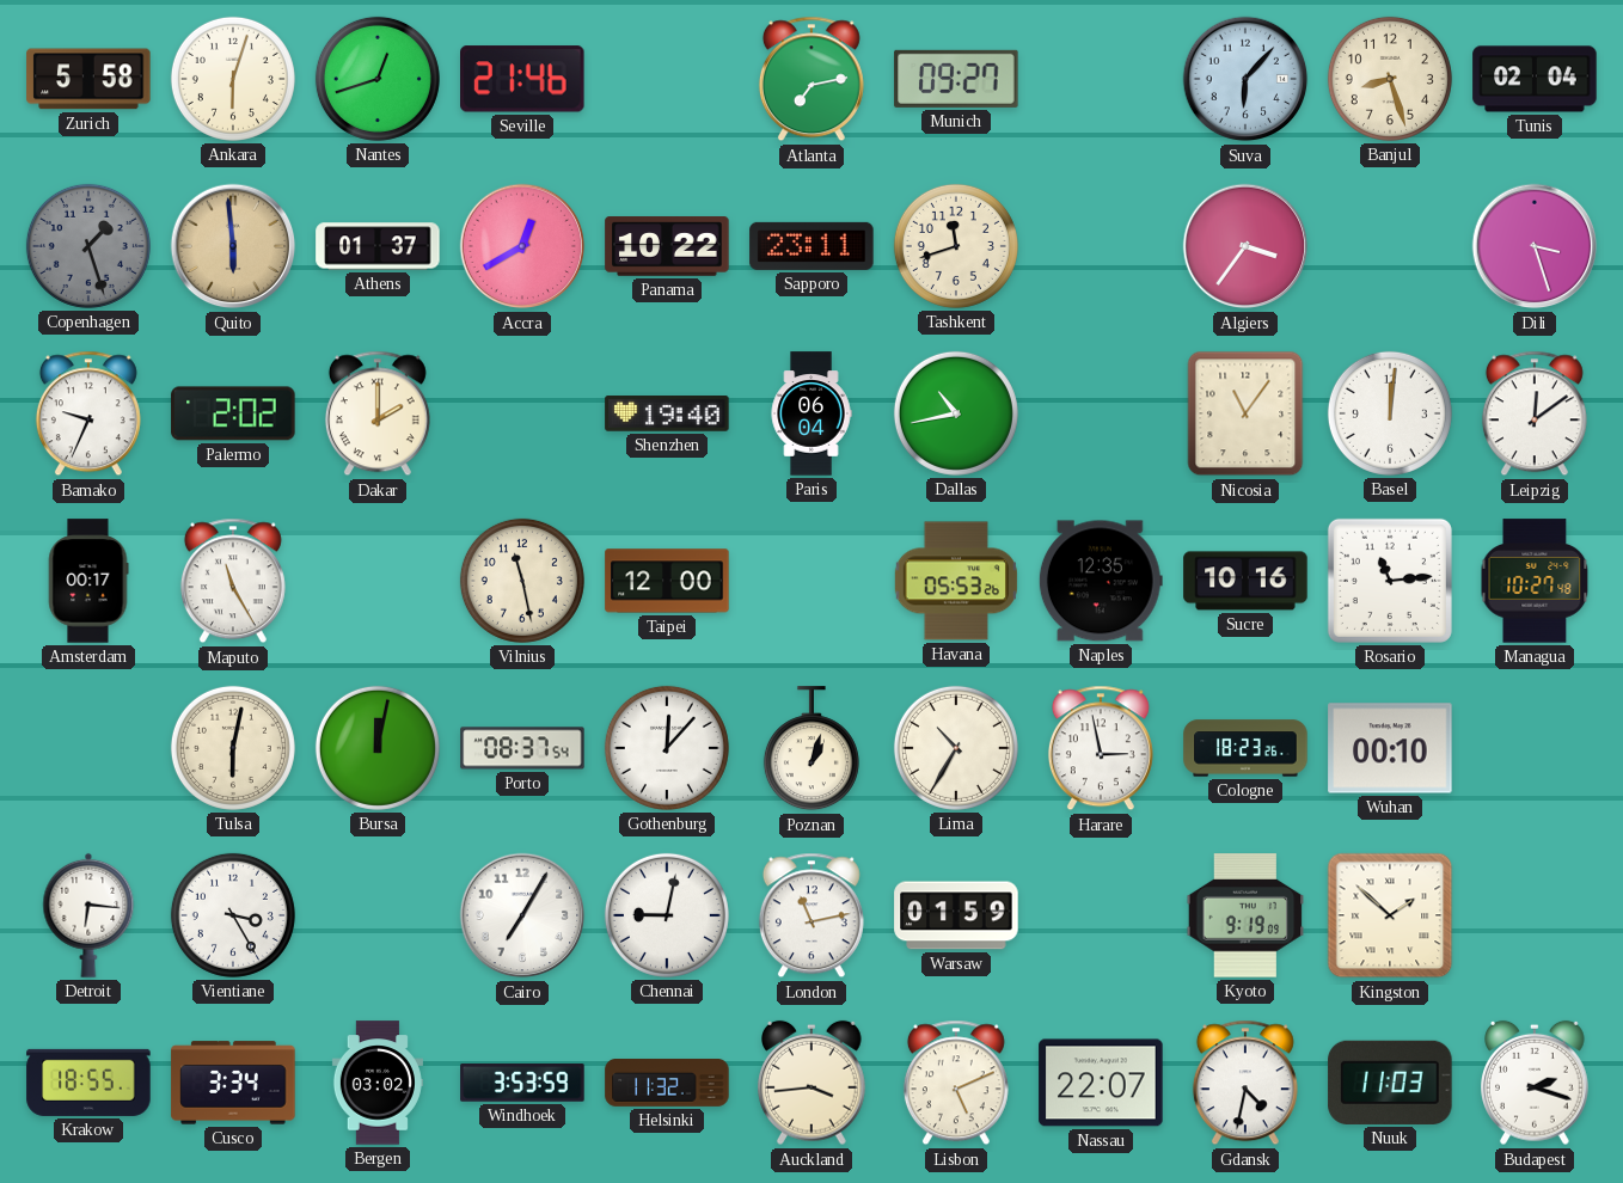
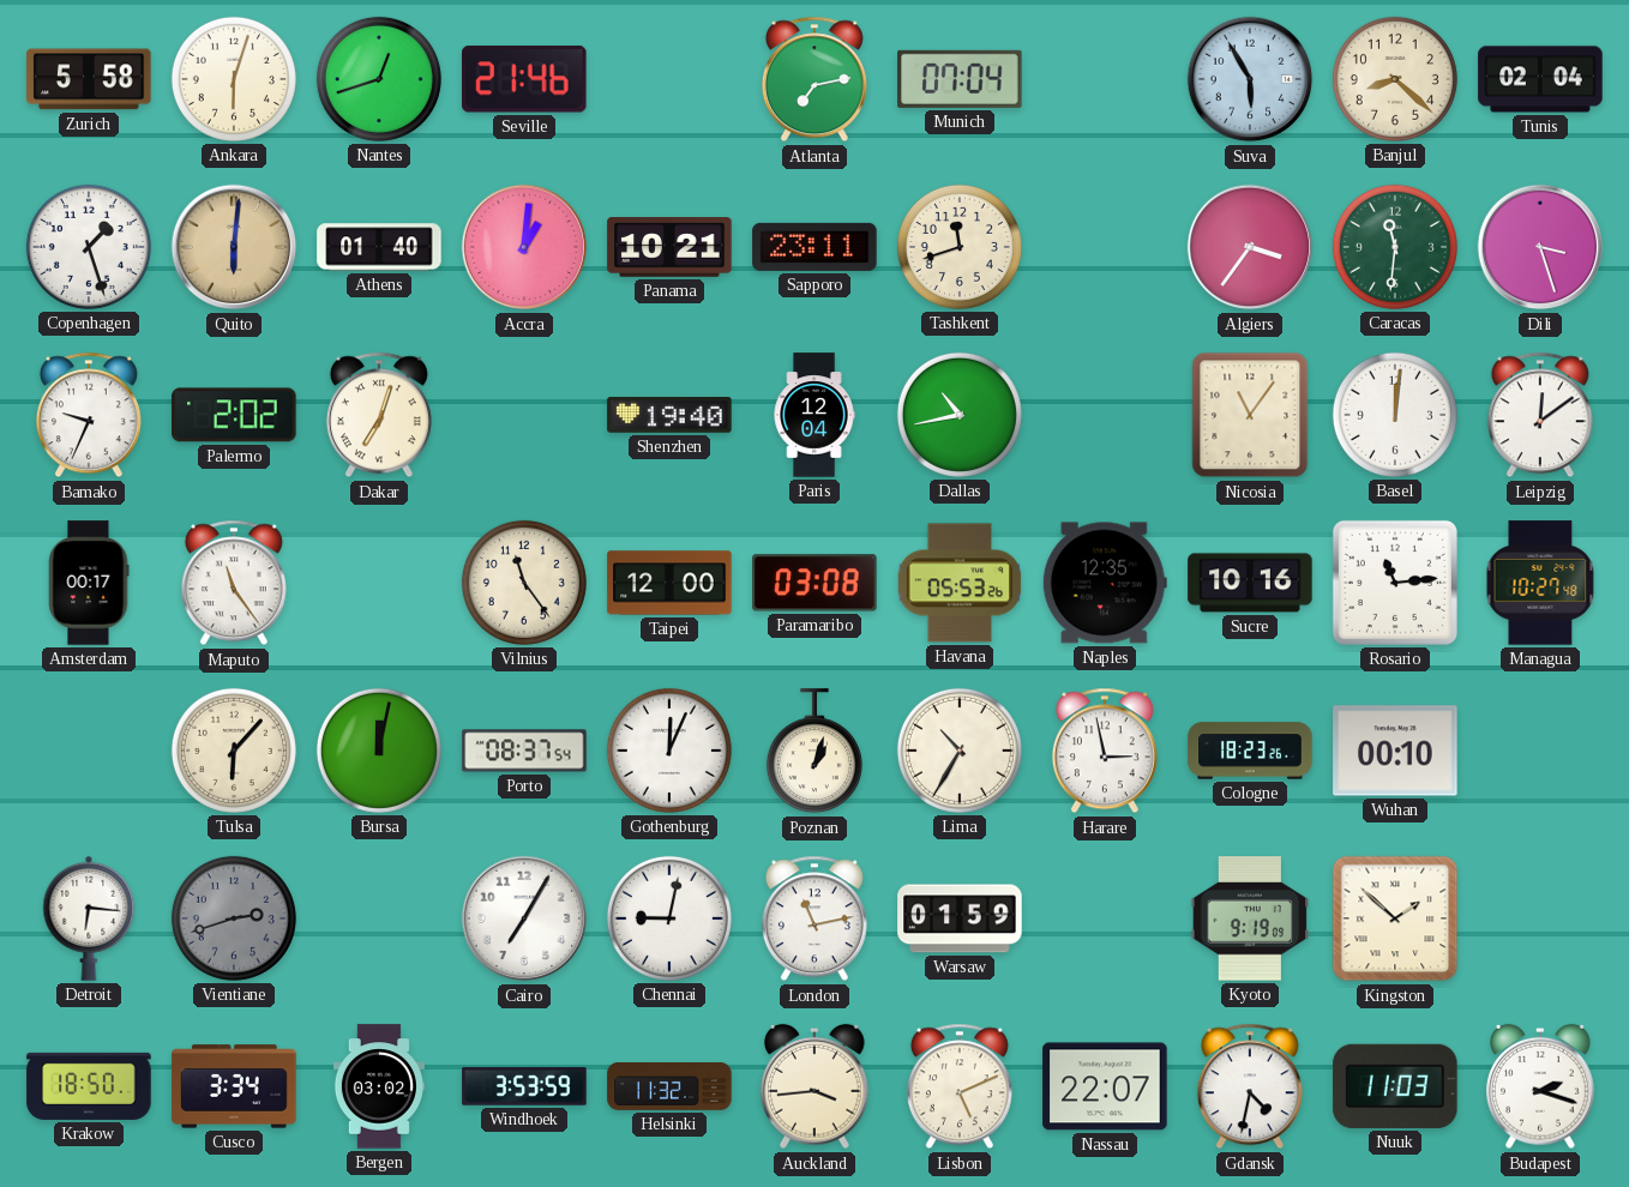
Munich: 09:27 -> 07:04
Suva: 6:07 -> 5:55
Banjul: 8:27 -> 8:22
Copenhagen dial: grey -> white
Quito: 5:59 -> 6:01
Athens: 01:37 -> 01:40
Accra: 12:40 -> 1:01
Panama: 10:22 -> 10:21
Caracas: none -> 11:31
Dakar: 2:00 -> 7:03
Paris: 06:04 -> 12:04
Maputo: 11:25 -> 11:24
Vilnius: 11:28 -> 11:24
Paramaribo: none -> 03:08
Tulsa: 6:02 -> 6:07
Gothenburg: 12:07 -> 12:04
Vientiane: 3:25 -> 2:42
Vientiane dial: white -> grey
Krakow: 18:55 -> 18:50
